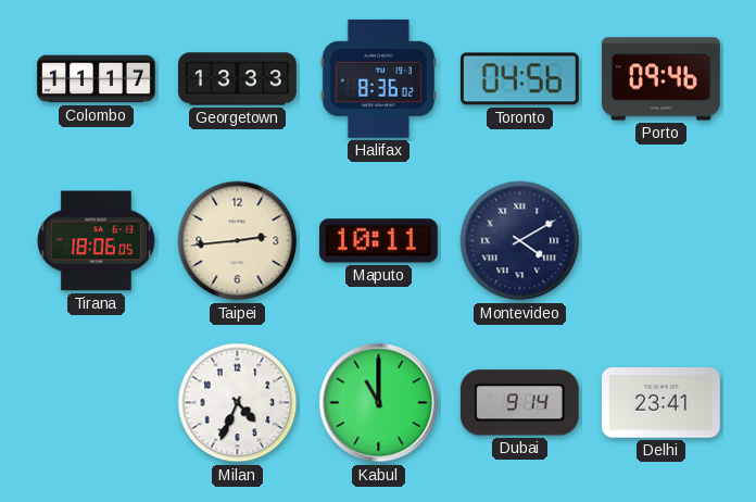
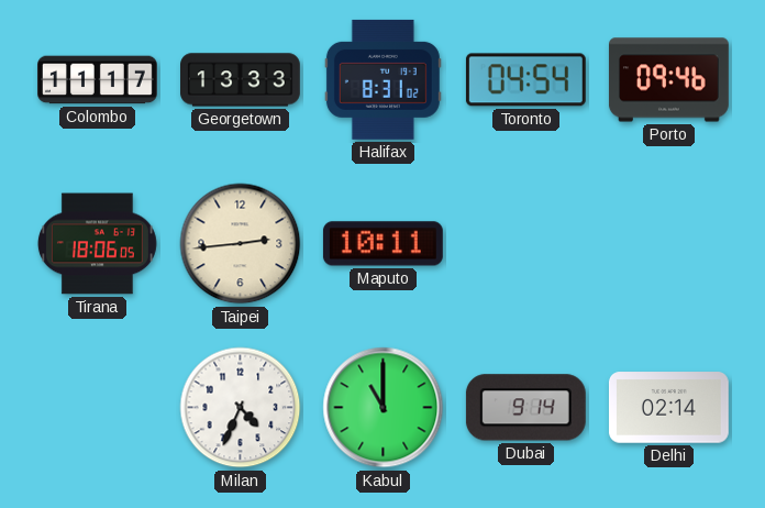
Halifax: 8:36 -> 8:31
Toronto: 04:56 -> 04:54
Montevideo: 4:10 -> none
Delhi: 23:41 -> 02:14
